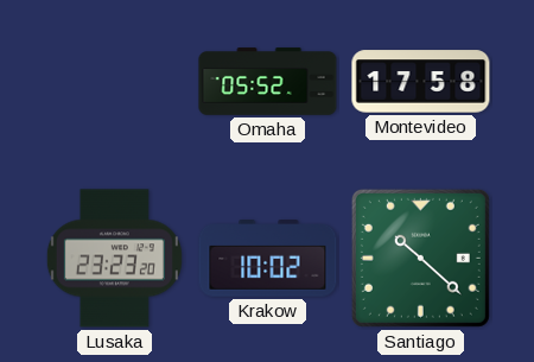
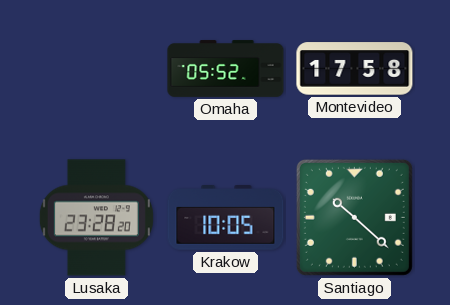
Lusaka: 23:23 -> 23:28
Krakow: 10:02 -> 10:05
